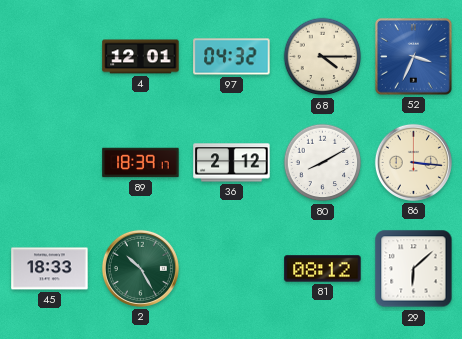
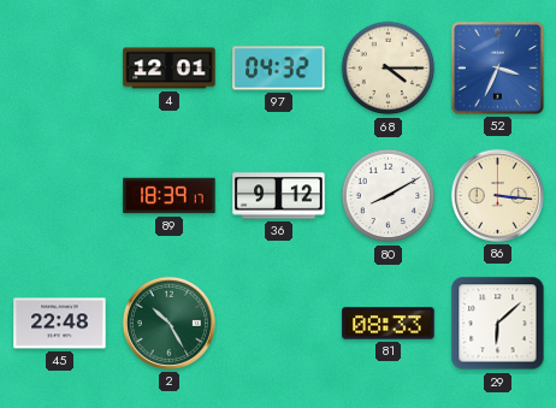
36: 2:12 -> 9:12
45: 18:33 -> 22:48
81: 08:12 -> 08:33
